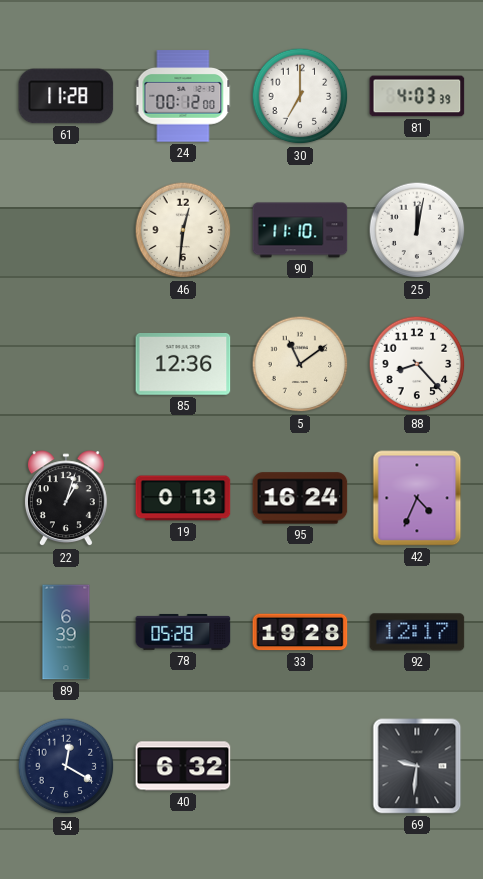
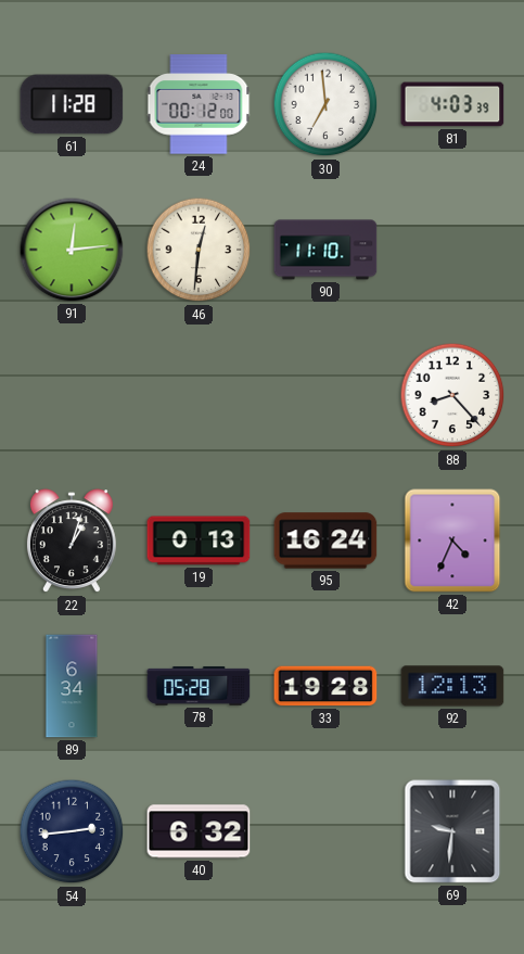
30: 7:00 -> 6:59
91: none -> 12:14
25: 12:02 -> none
85: 12:36 -> none
5: 11:09 -> none
89: 6:39 -> 6:34
92: 12:17 -> 12:13
54: 12:20 -> 2:44
